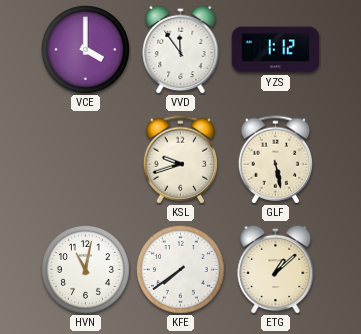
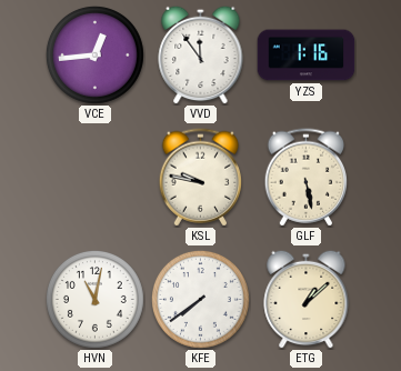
VCE: 4:00 -> 12:44
YZS: 1:12 -> 1:16
KSL: 9:42 -> 9:47
